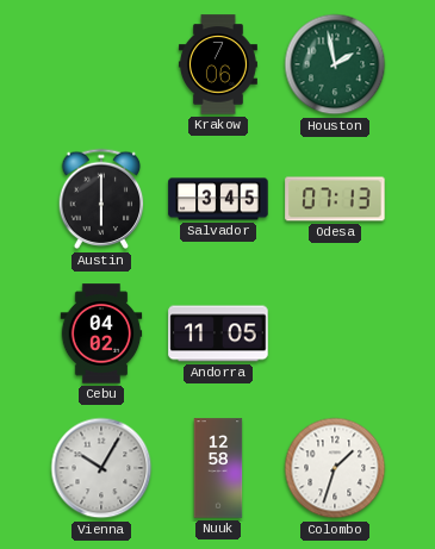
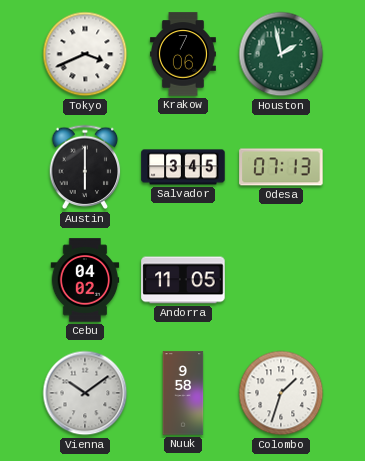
Tokyo: none -> 3:41
Vienna: 10:05 -> 10:09
Nuuk: 12:58 -> 9:58
